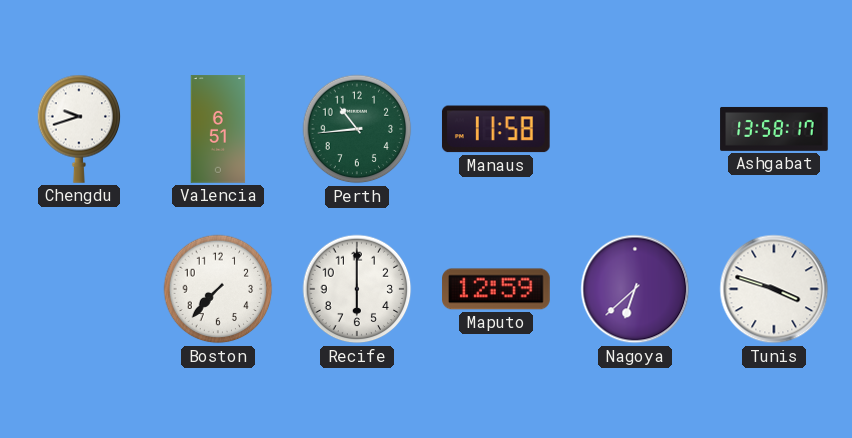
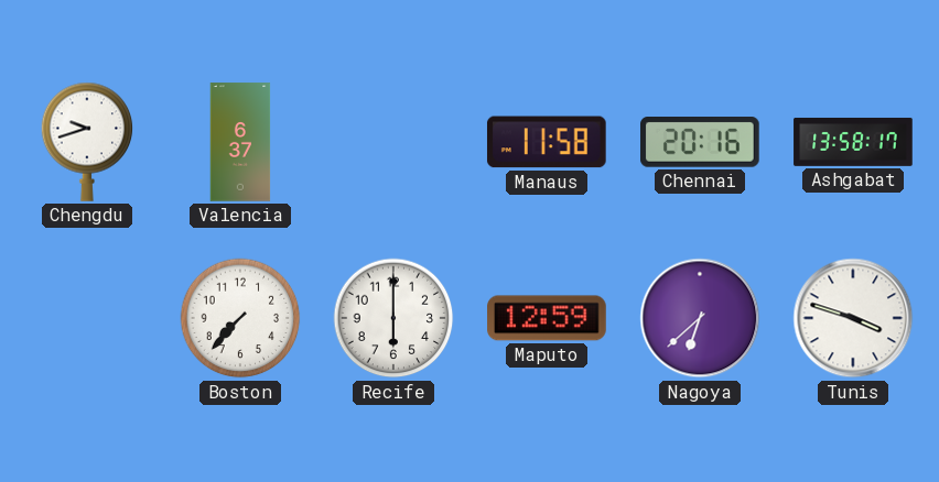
Valencia: 6:51 -> 6:37
Perth: 10:44 -> none
Chennai: none -> 20:16
